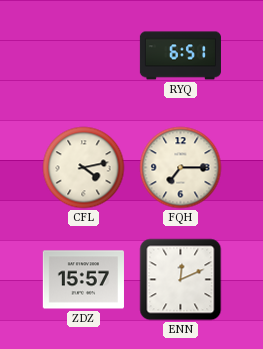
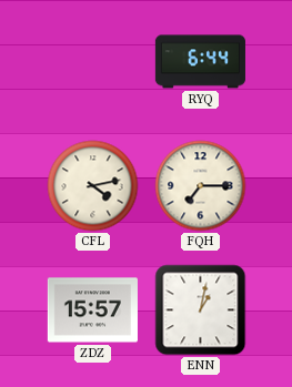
RYQ: 6:51 -> 6:44
ENN: 12:11 -> 1:02
